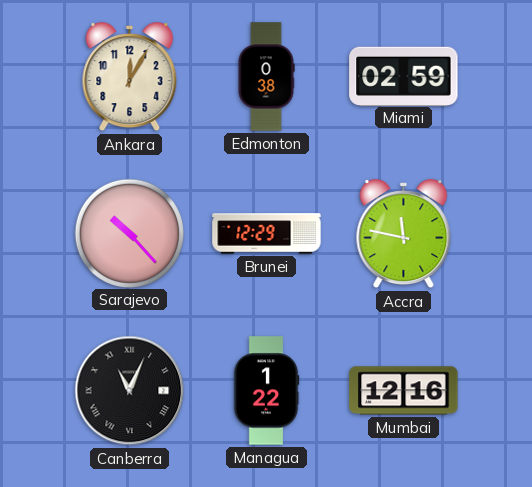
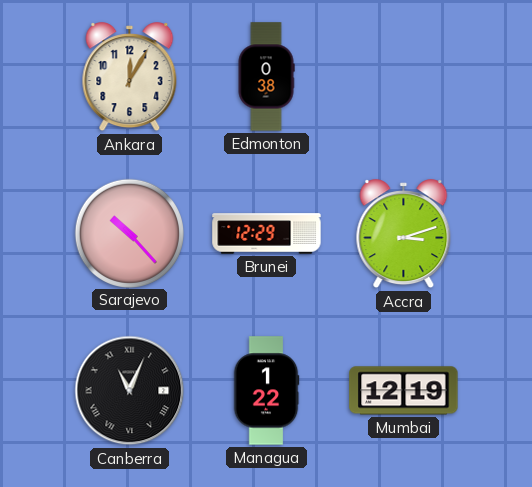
Miami: 02:59 -> none
Accra: 11:47 -> 3:12
Mumbai: 12:16 -> 12:19
